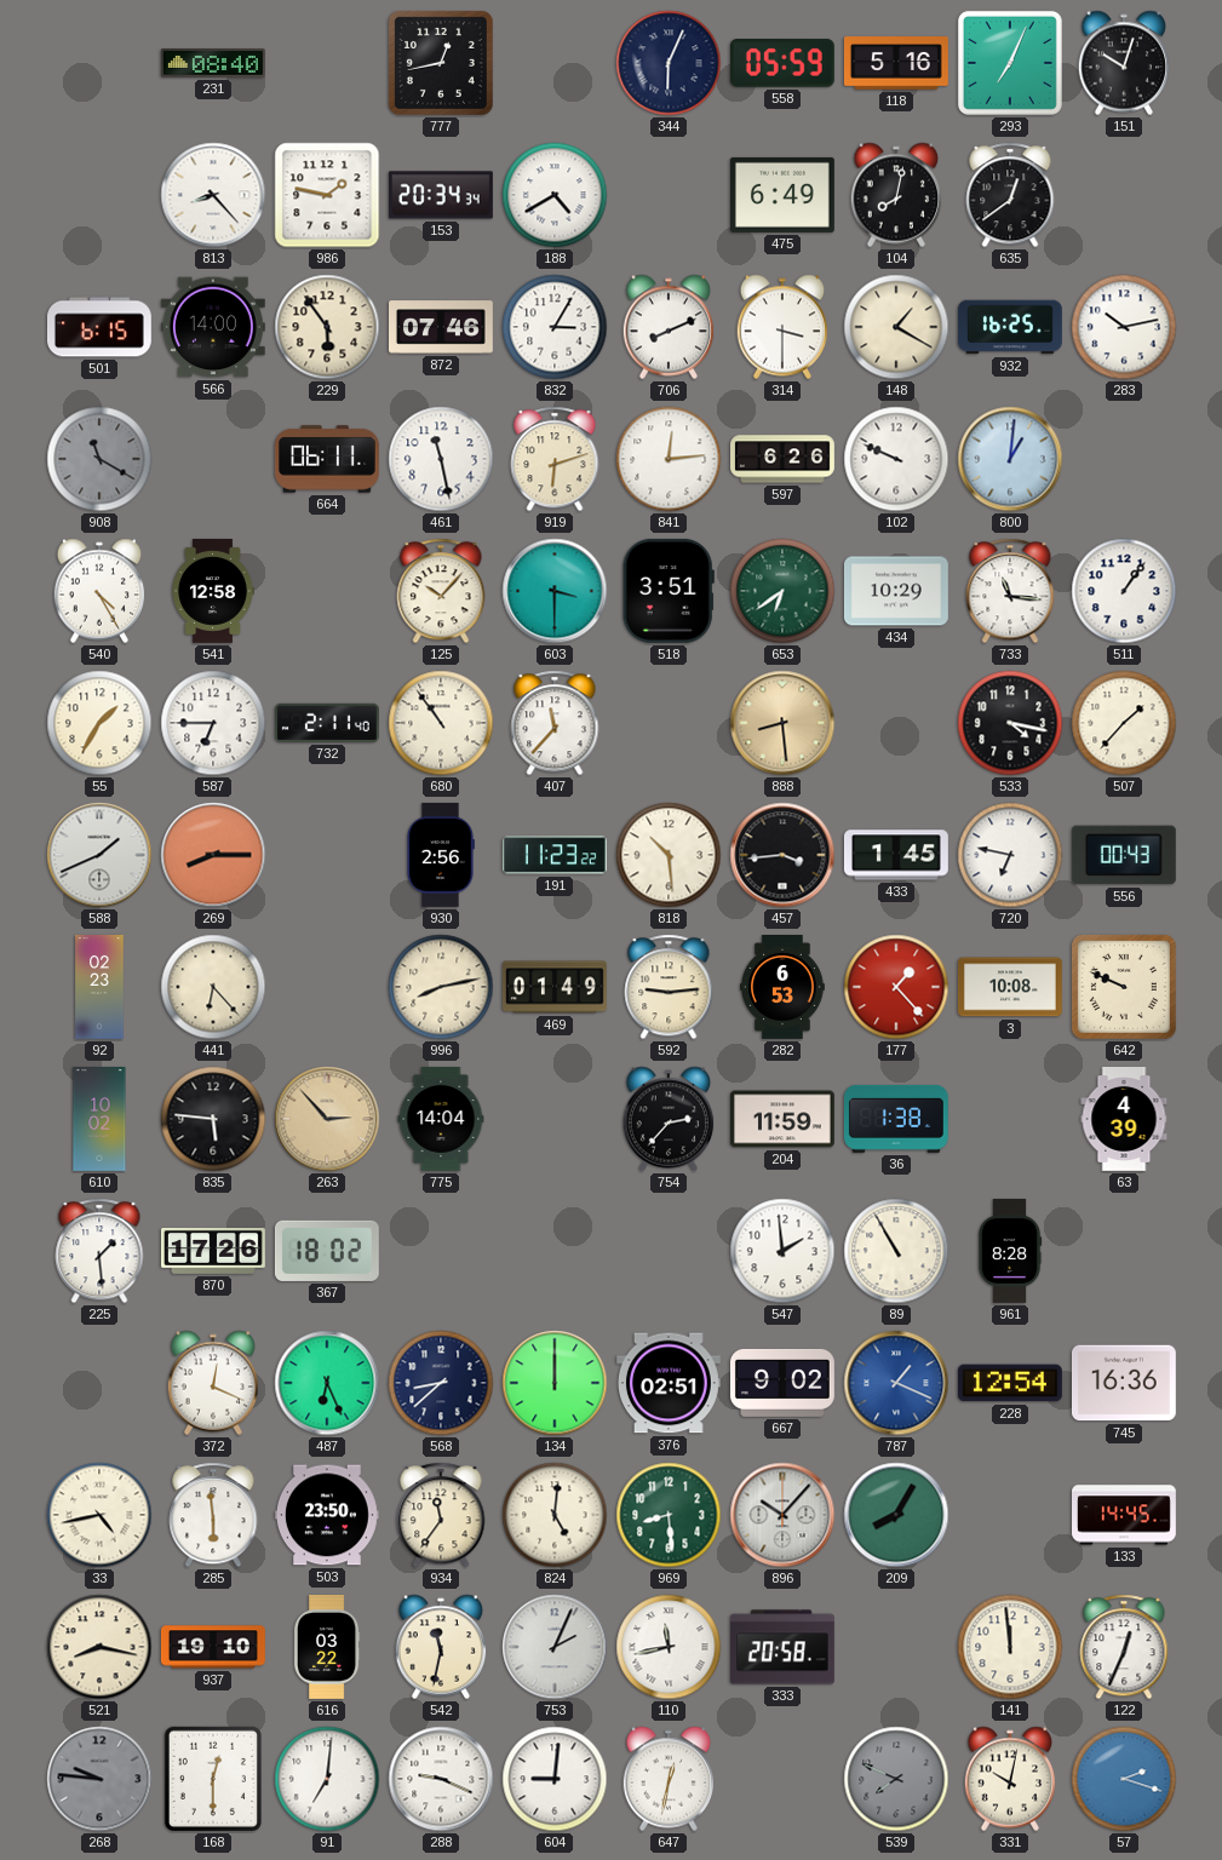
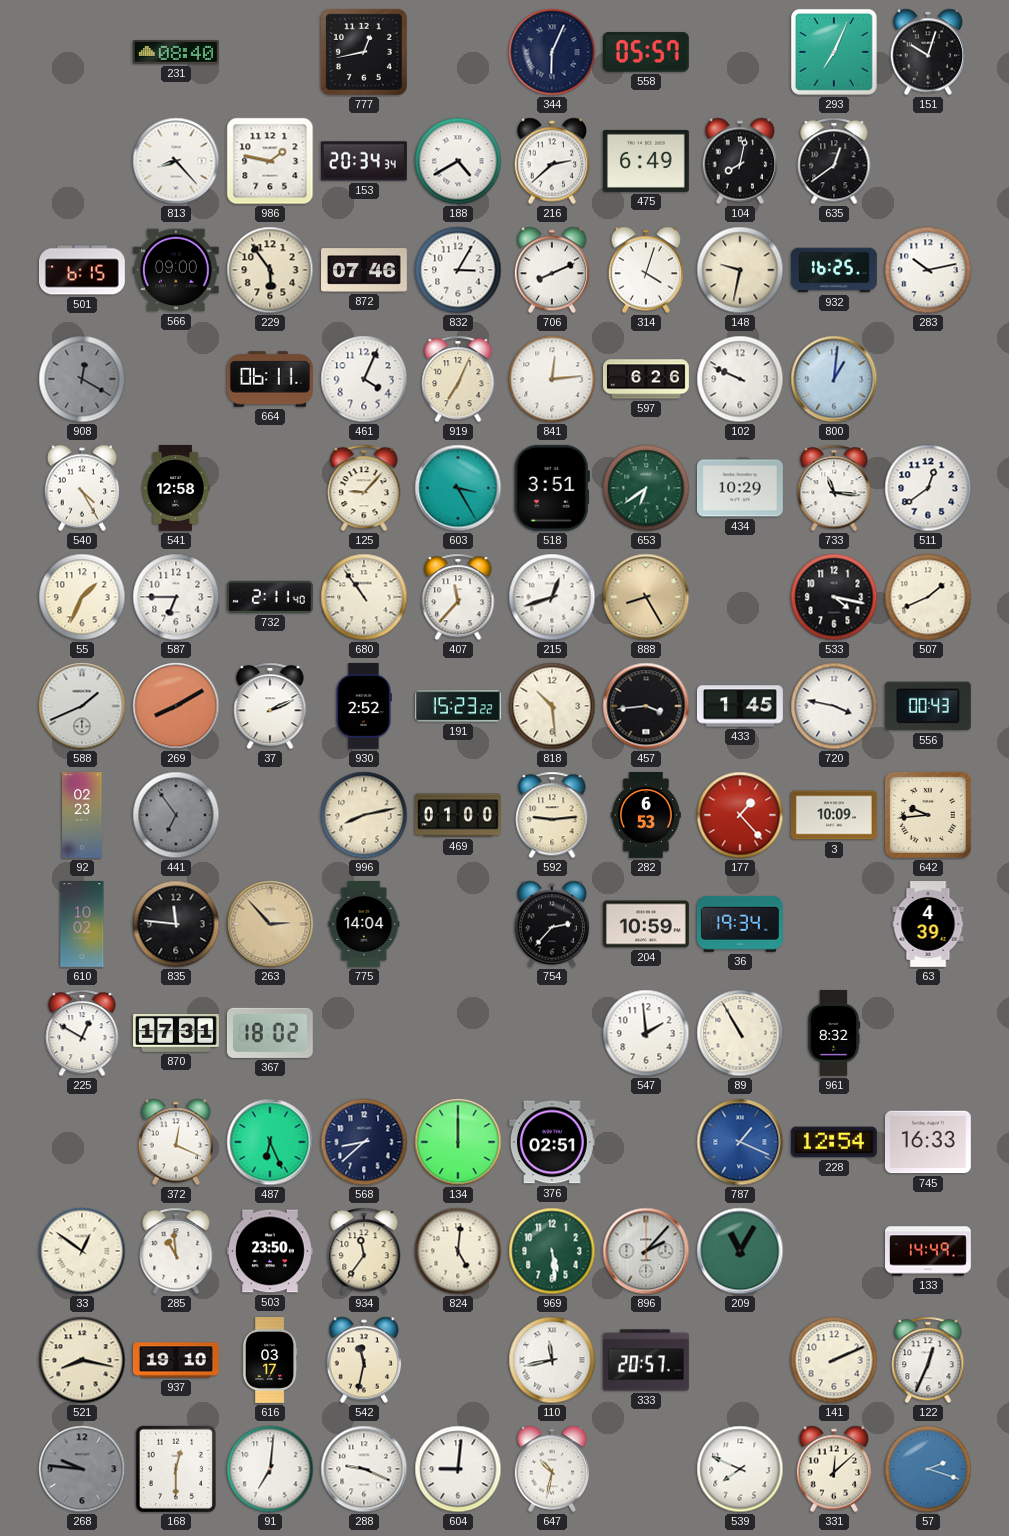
558: 05:59 -> 05:57
118: 5:16 -> none
216: none -> 2:38
566: 14:00 -> 09:00
314: 3:30 -> 4:03
148: 1:20 -> 9:32
908: 11:20 -> 12:20
461: 11:28 -> 4:04
919: 6:12 -> 7:04
125: 10:07 -> 9:07
603: 3:30 -> 3:25
511: 1:06 -> 12:39
55: 1:35 -> 1:34
215: none -> 12:42
888: 8:29 -> 8:25
507: 1:37 -> 1:41
269: 8:15 -> 8:10
37: none -> 2:11
930: 2:56 -> 2:52
191: 11:23 -> 15:23
720: 6:47 -> 3:47
441: 6:23 -> 6:54
441 dial: cream -> grey
469: 01:49 -> 01:00
3: 10:08 -> 10:09
642: 9:49 -> 9:44
835: 5:46 -> 11:46
204: 11:59 -> 10:59
36: 1:38 -> 19:34
225: 1:29 -> 12:50
870: 17:26 -> 17:31
961: 8:28 -> 8:32
667: 9:02 -> none
745: 16:36 -> 16:33
33: 4:43 -> 12:51
285: 5:59 -> 10:59
969: 8:29 -> 5:29
896: 10:07 -> 2:07
209: 8:05 -> 11:05
133: 14:45 -> 14:49
616: 03:22 -> 03:17
753: 2:04 -> none
333: 20:58 -> 20:57
141: 11:59 -> 2:11
647: 12:32 -> 10:32
539 dial: grey -> white
331: 10:02 -> 12:08
